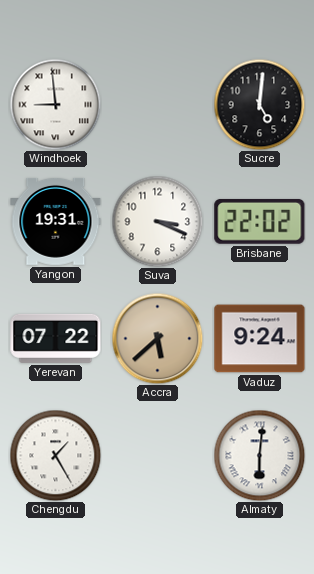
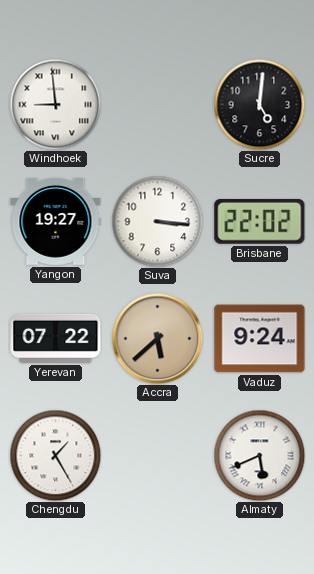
Yangon: 19:31 -> 19:27
Suva: 3:19 -> 3:16
Almaty: 6:01 -> 5:41
